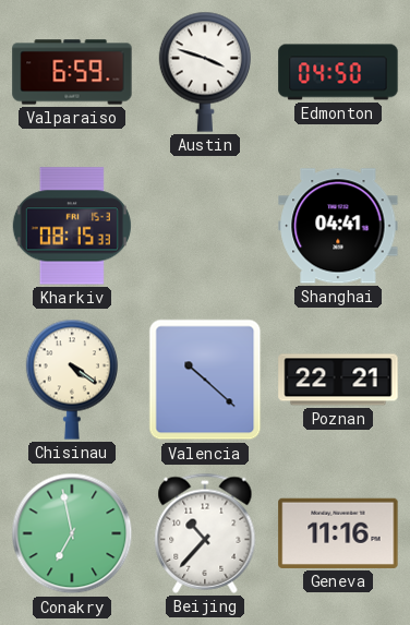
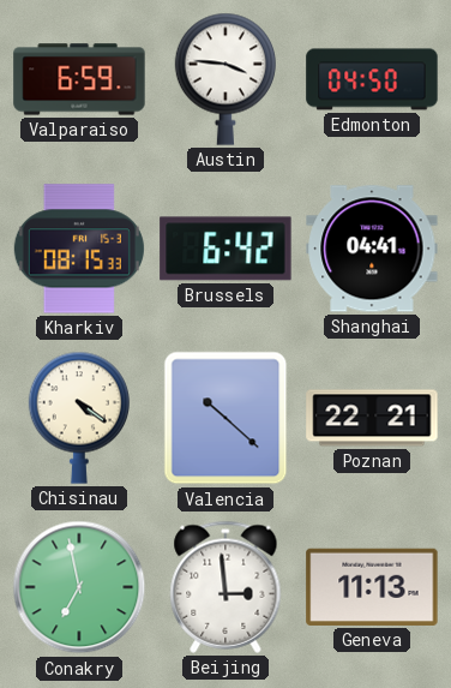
Austin: 3:48 -> 3:46
Brussels: none -> 6:42
Beijing: 10:37 -> 2:59
Geneva: 11:16 -> 11:13
